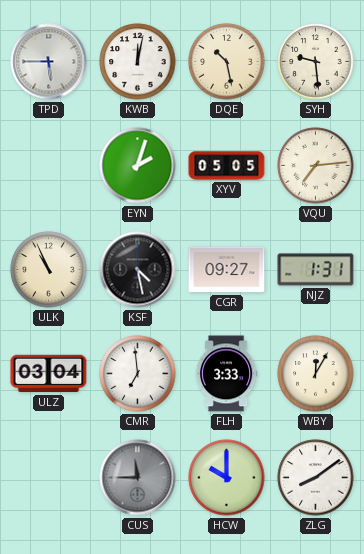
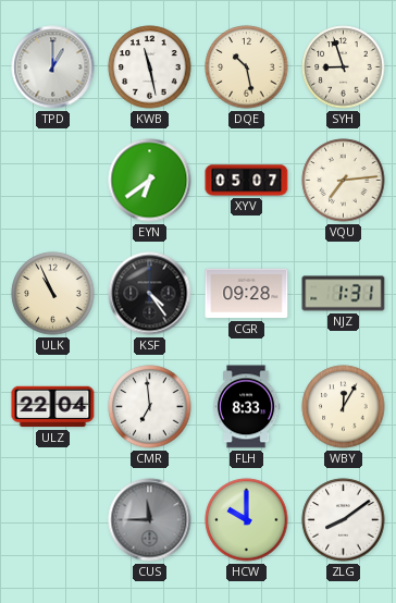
TPD: 5:45 -> 1:00
KWB: 12:02 -> 11:28
SYH: 9:29 -> 8:57
EYN: 2:03 -> 6:39
XYV: 05:05 -> 05:07
KSF: 4:28 -> 4:24
CGR: 09:27 -> 09:28
ULZ: 03:04 -> 22:04
FLH: 3:33 -> 8:33
